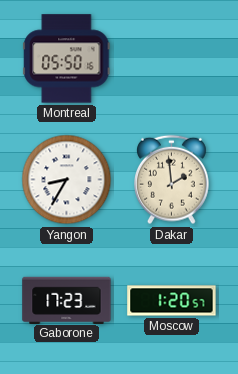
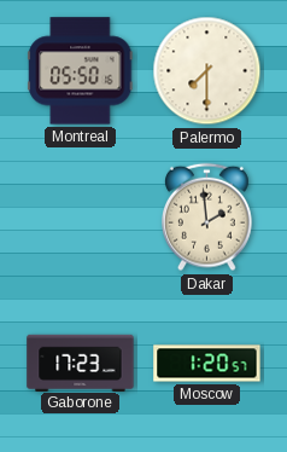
Palermo: none -> 7:30
Yangon: 8:35 -> none
